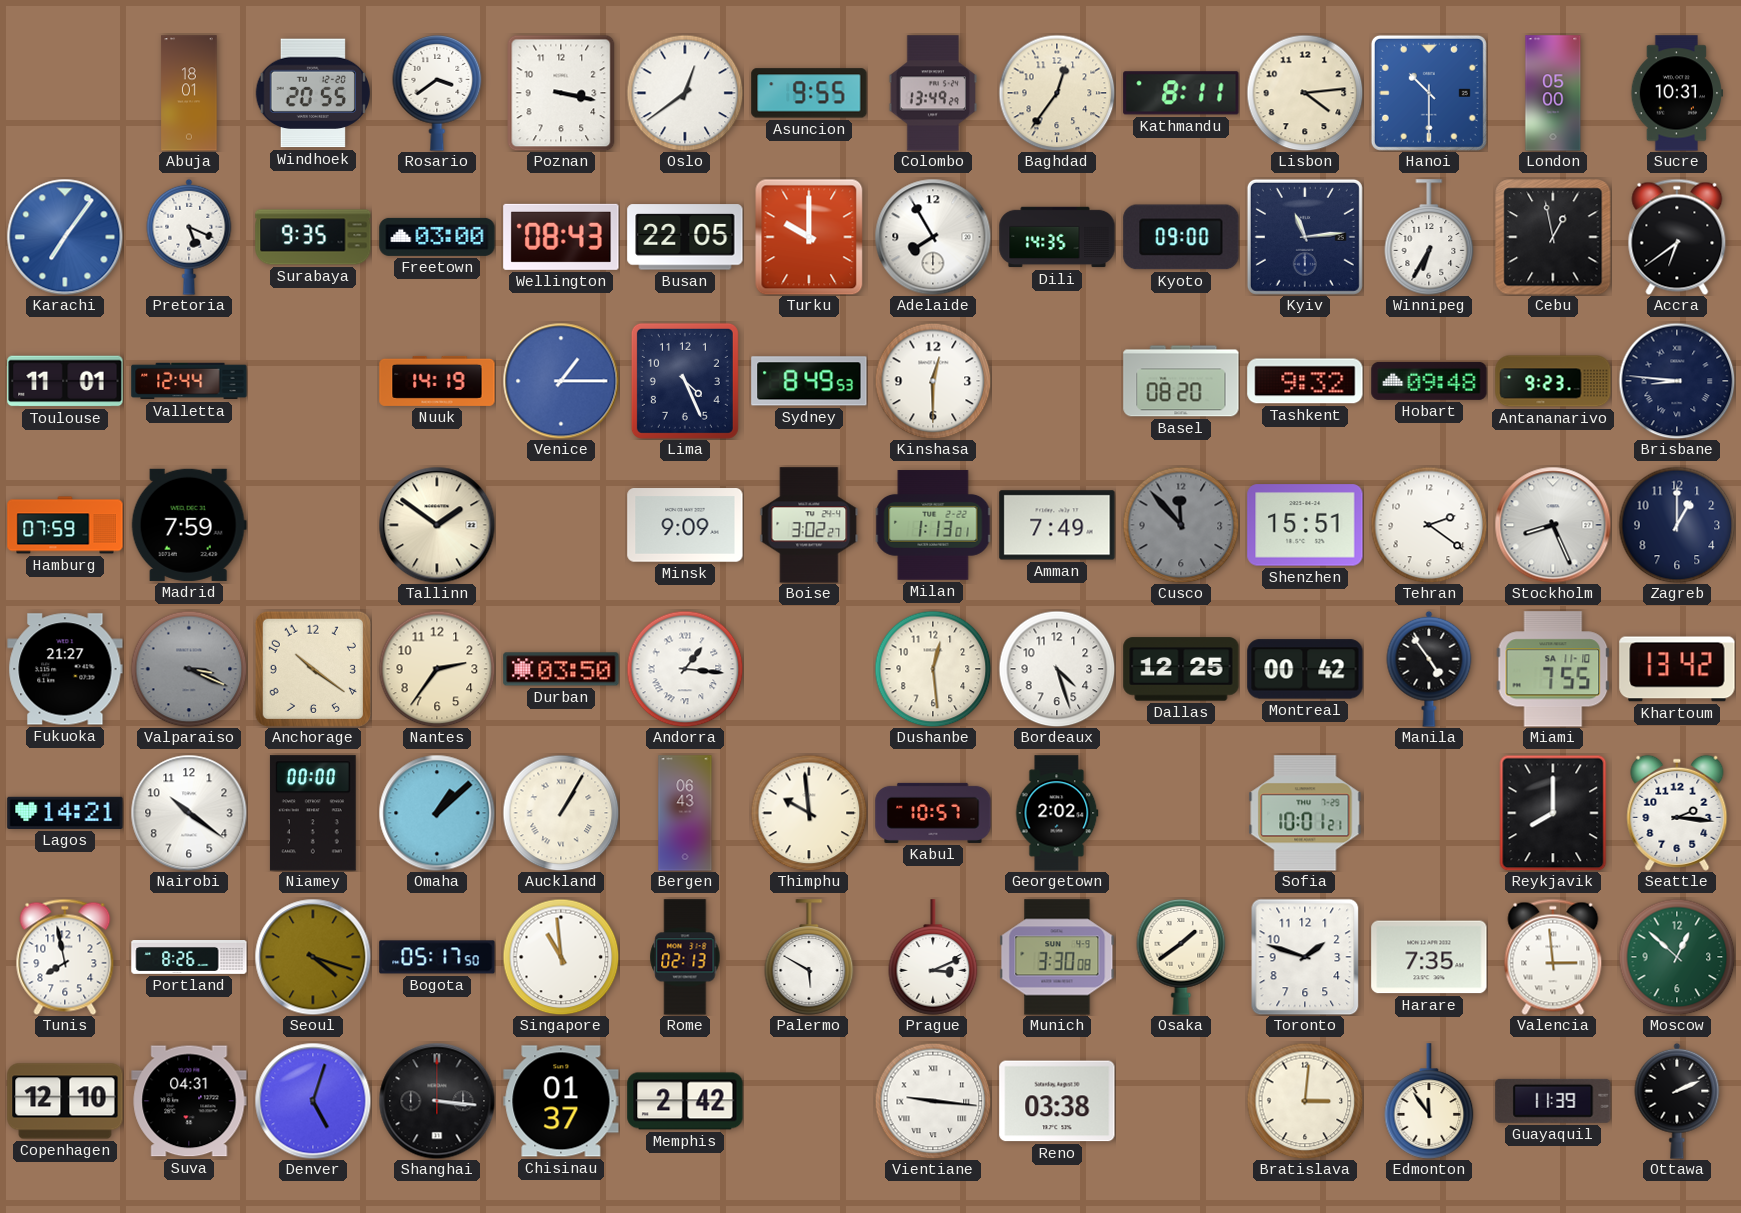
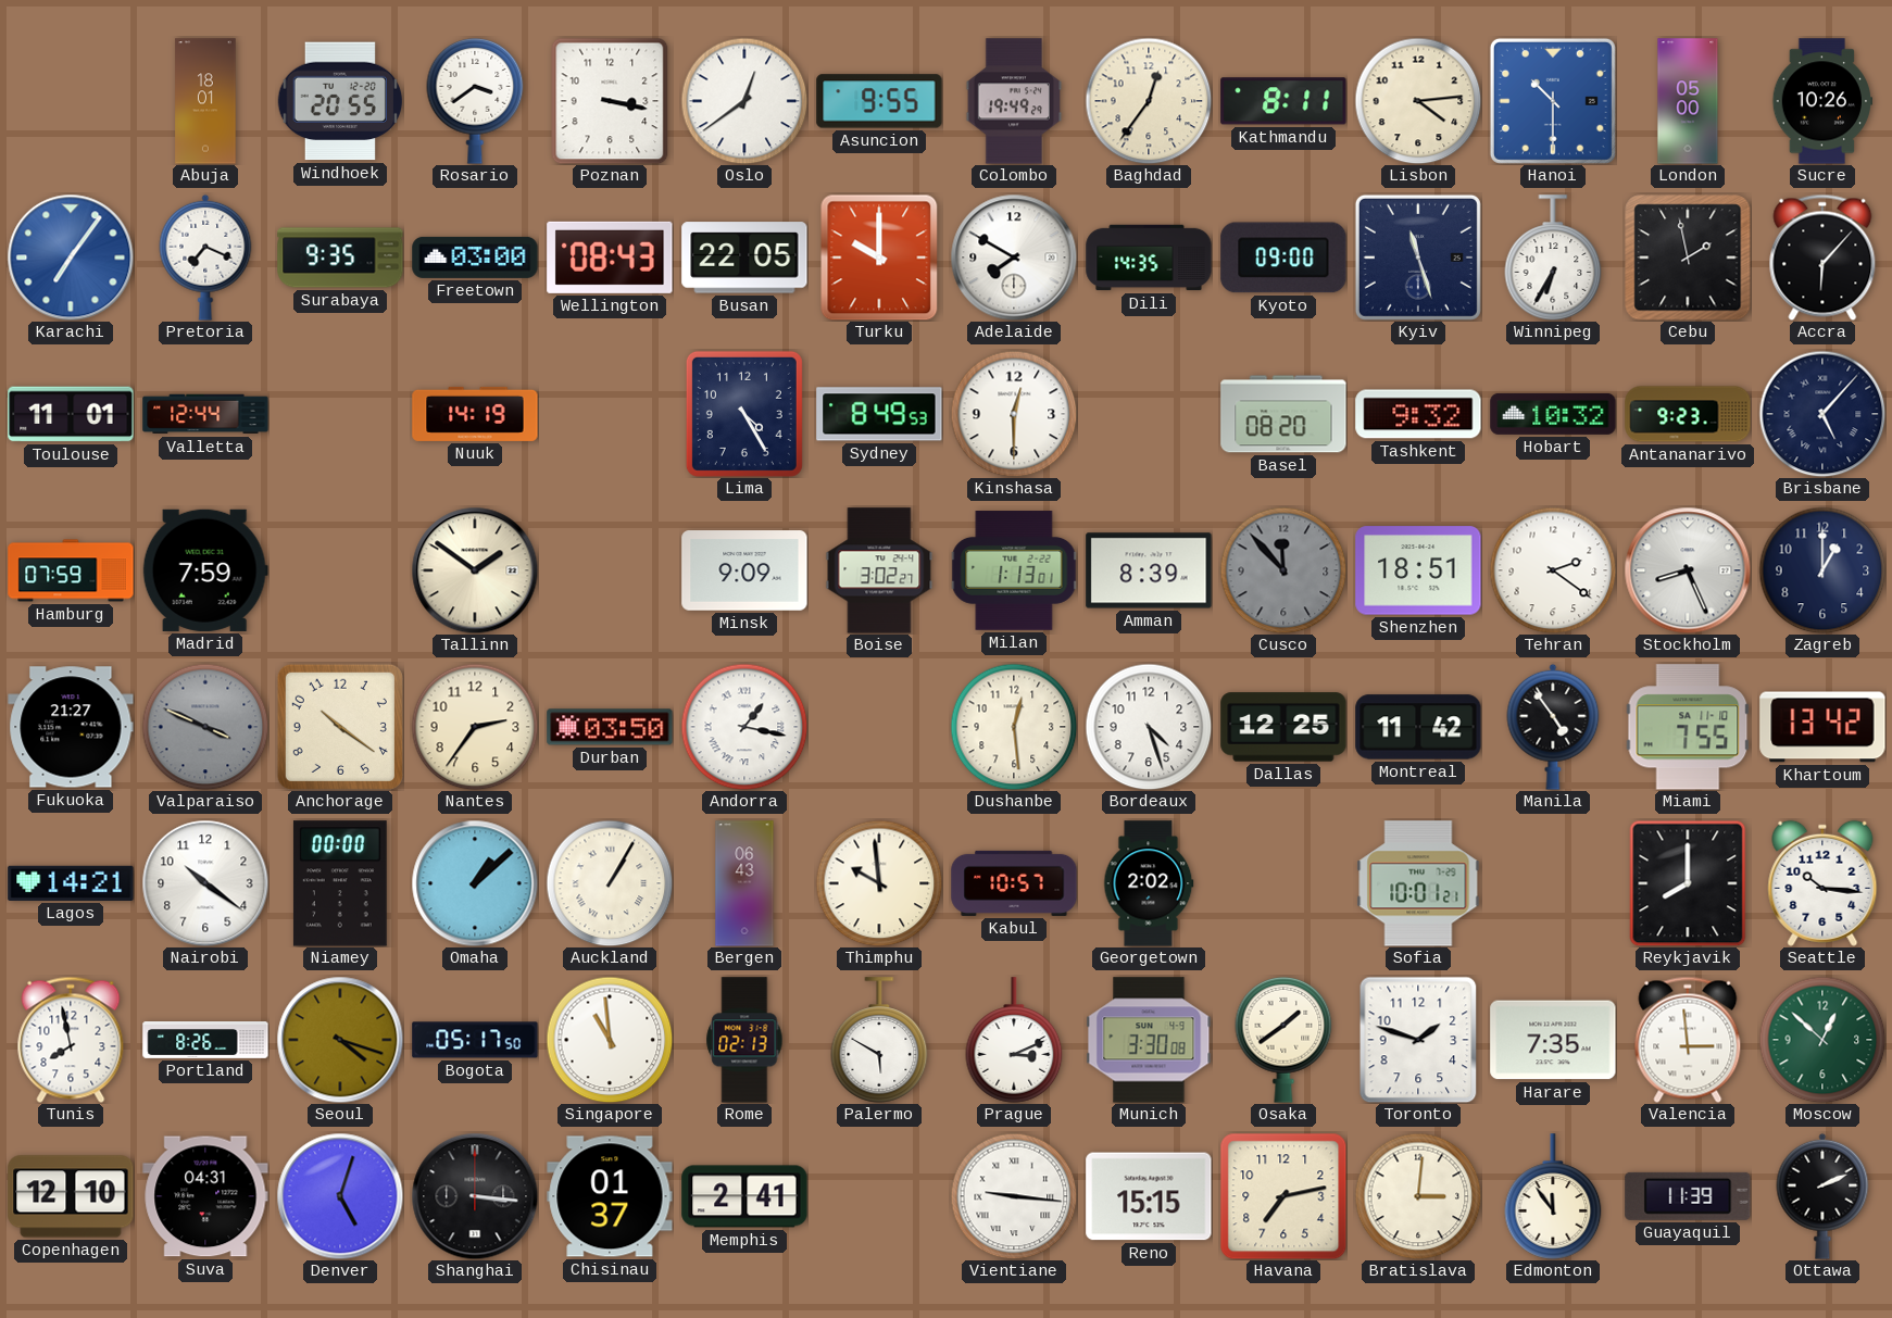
Colombo: 13:49 -> 19:49
Sucre: 10:31 -> 10:26
Pretoria: 5:19 -> 7:19
Adelaide: 7:55 -> 7:50
Kyiv: 11:14 -> 11:27
Cebu: 12:58 -> 1:58
Accra: 6:39 -> 6:07
Venice: 1:15 -> none
Lima: 4:26 -> 4:25
Hobart: 09:48 -> 10:32
Brisbane: 8:46 -> 5:07
Amman: 7:49 -> 8:39
Shenzhen: 15:51 -> 18:51
Valparaiso: 3:19 -> 3:49
Andorra: 1:16 -> 1:17
Montreal: 00:42 -> 11:42
Seattle: 2:16 -> 10:16
Memphis: 2:42 -> 2:41
Reno: 03:38 -> 15:15
Havana: none -> 7:13
